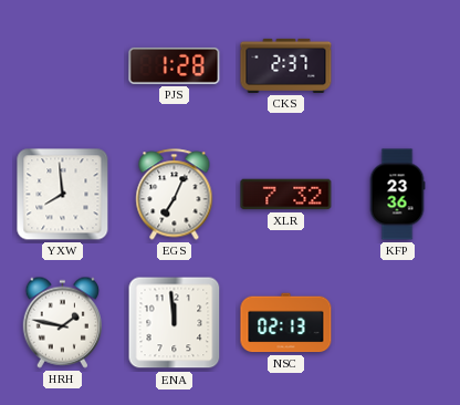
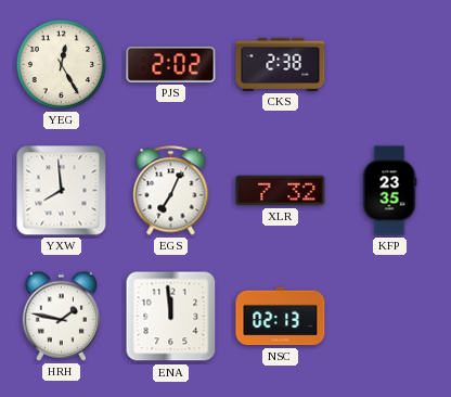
YEG: none -> 12:25
PJS: 1:28 -> 2:02
CKS: 2:37 -> 2:38
KFP: 23:36 -> 23:35
